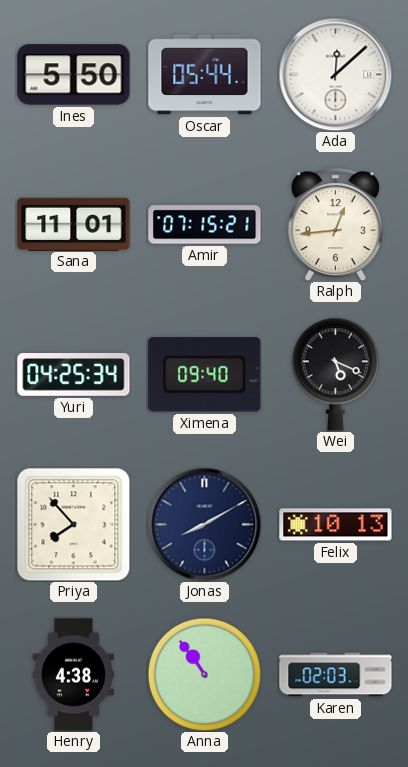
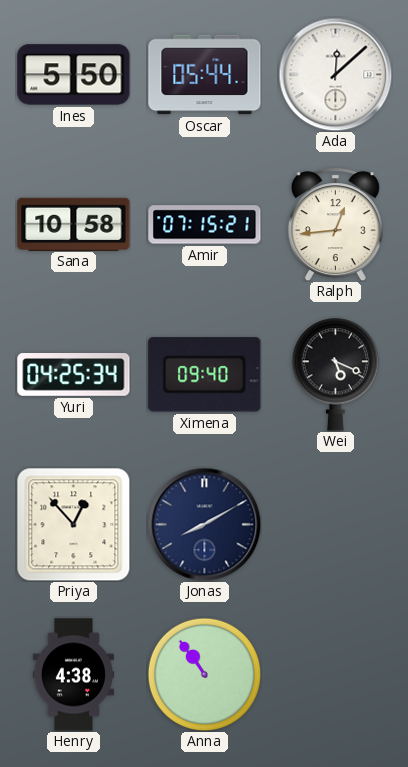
Sana: 11:01 -> 10:58
Priya: 7:53 -> 12:53
Felix: 10:13 -> none
Karen: 02:03 -> none
